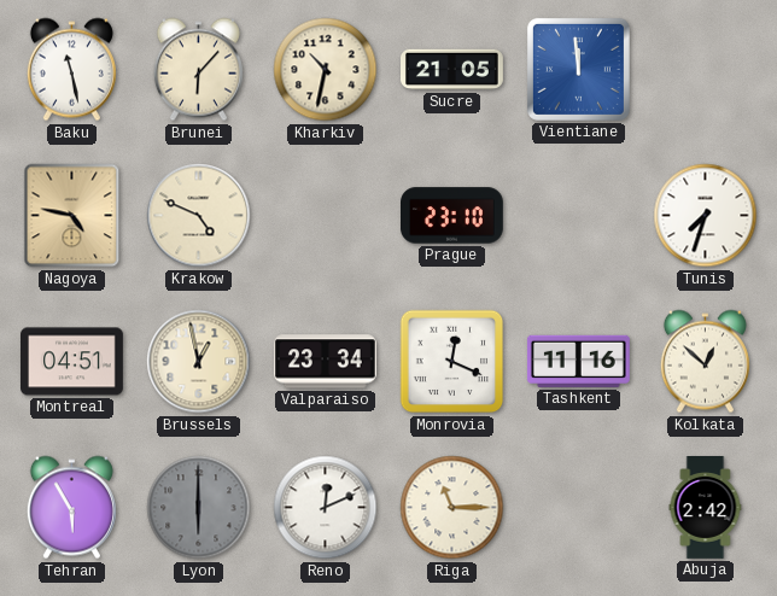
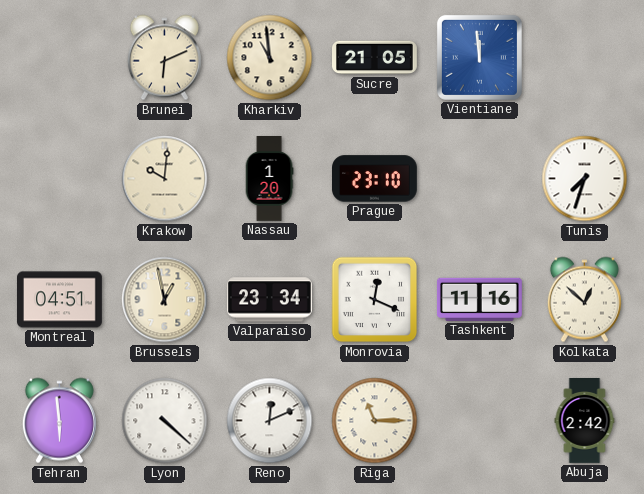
Baku: 11:28 -> none
Brunei: 6:07 -> 6:11
Kharkiv: 10:32 -> 10:59
Nagoya: 4:47 -> none
Krakow: 4:49 -> 10:01
Nassau: none -> 1:20
Tehran: 5:55 -> 5:59
Lyon: 6:00 -> 4:22
Lyon dial: grey -> white
